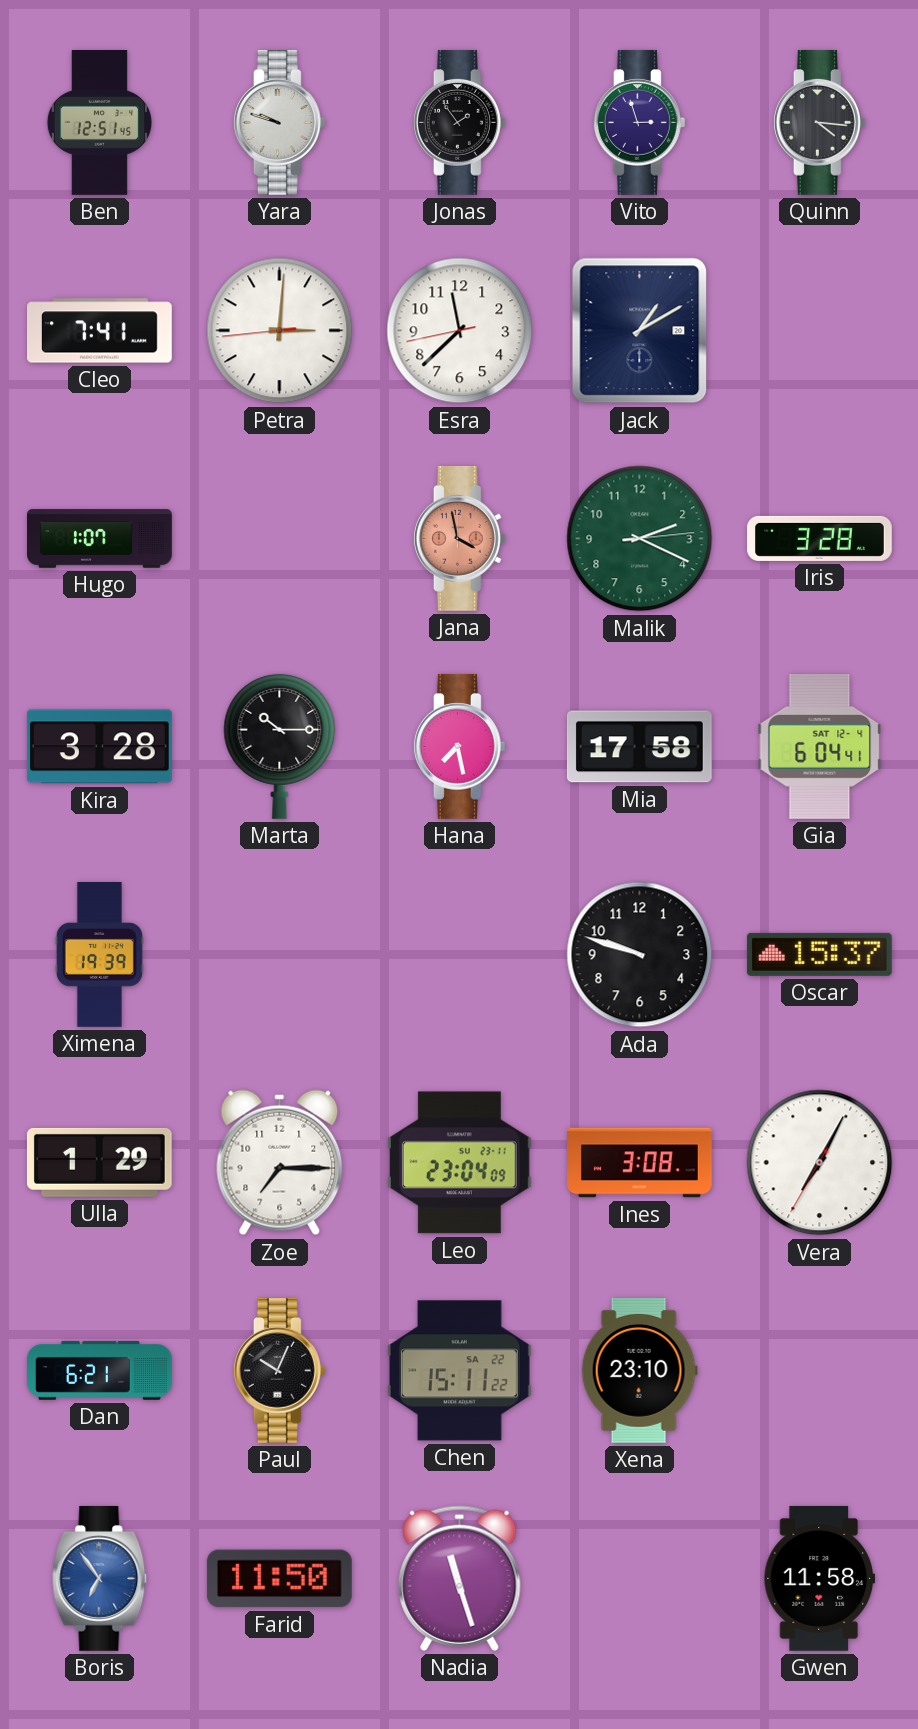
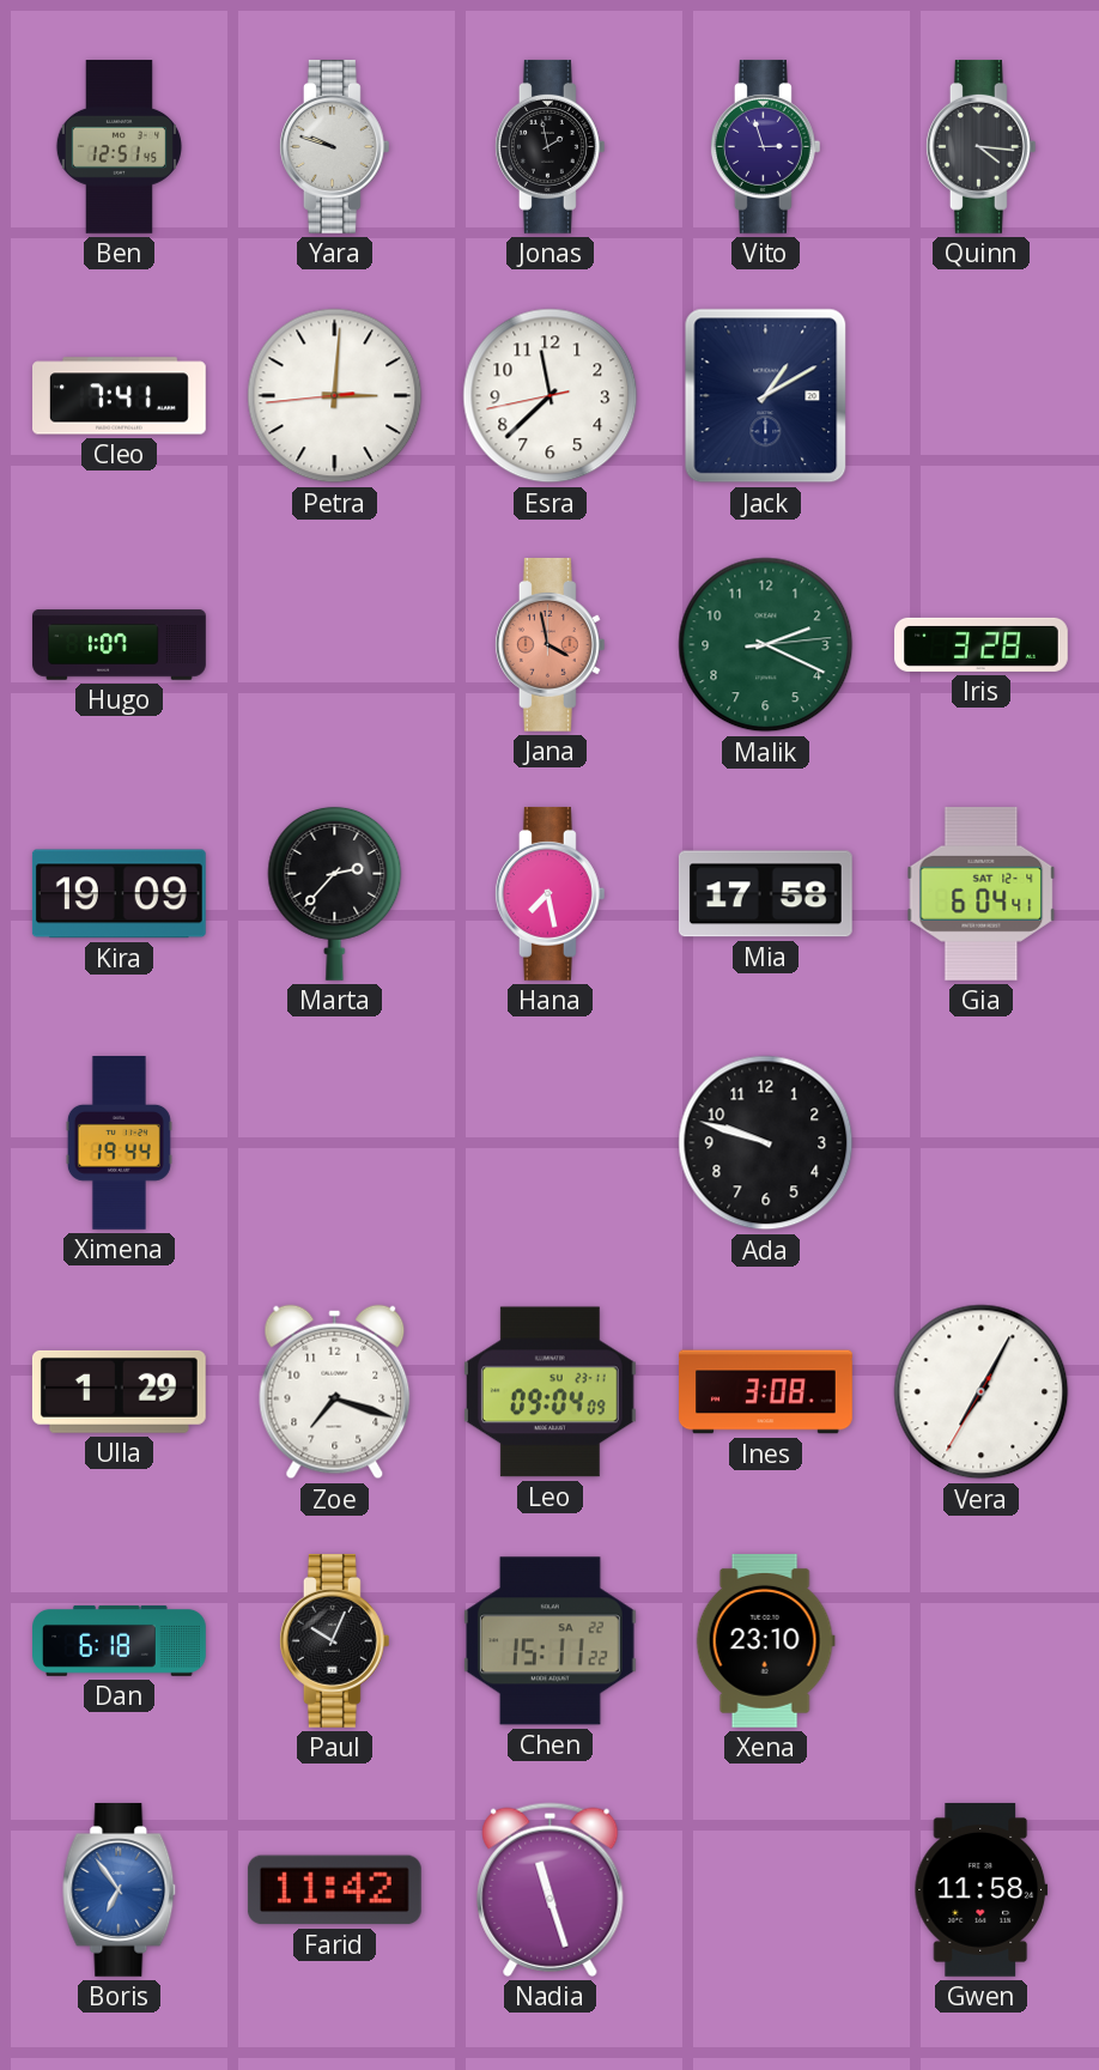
Jonas: 1:54 -> 1:58
Kira: 3:28 -> 19:09
Marta: 10:15 -> 2:37
Ximena: 19:39 -> 19:44
Oscar: 15:37 -> none
Zoe: 7:15 -> 7:18
Leo: 23:04 -> 09:04
Dan: 6:21 -> 6:18
Farid: 11:50 -> 11:42
